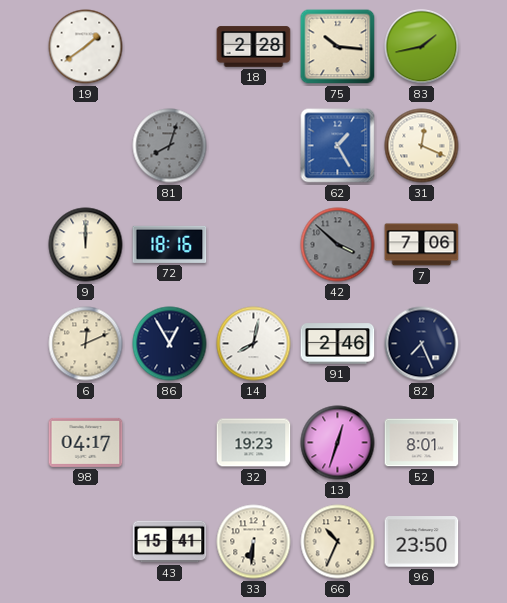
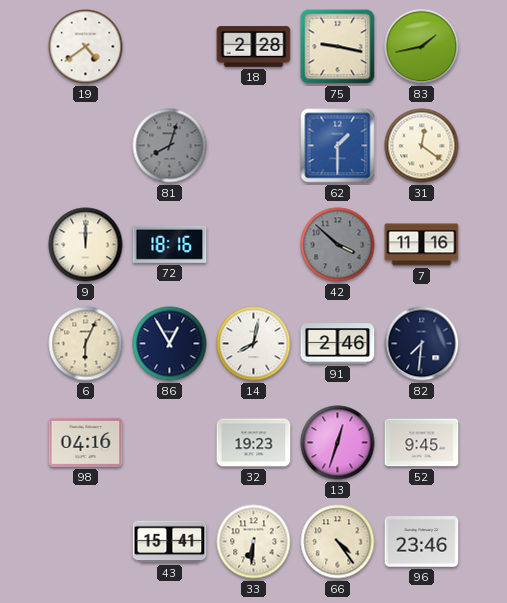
19: 1:39 -> 4:39
75: 10:16 -> 9:17
62: 1:25 -> 1:30
31: 12:19 -> 12:21
7: 7:06 -> 11:16
6: 12:11 -> 6:04
82: 7:26 -> 7:31
98: 04:17 -> 04:16
52: 8:01 -> 9:45
66: 10:34 -> 4:24
96: 23:50 -> 23:46
